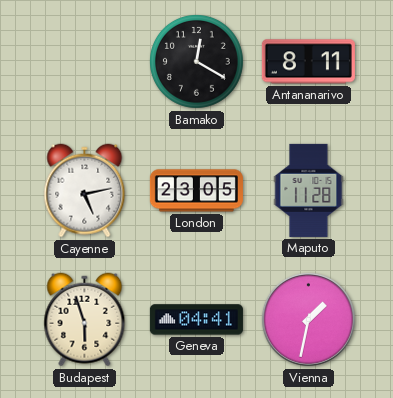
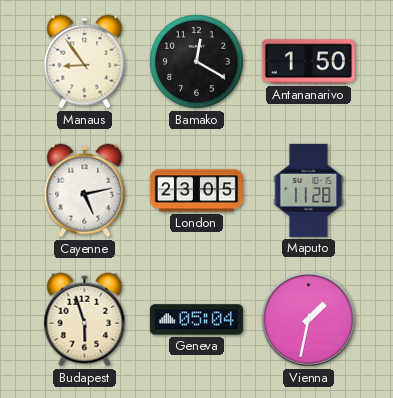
Manaus: none -> 8:54
Antananarivo: 8:11 -> 1:50
Geneva: 04:41 -> 05:04
